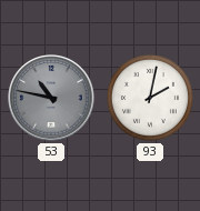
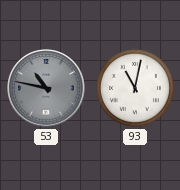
93: 2:02 -> 11:02
